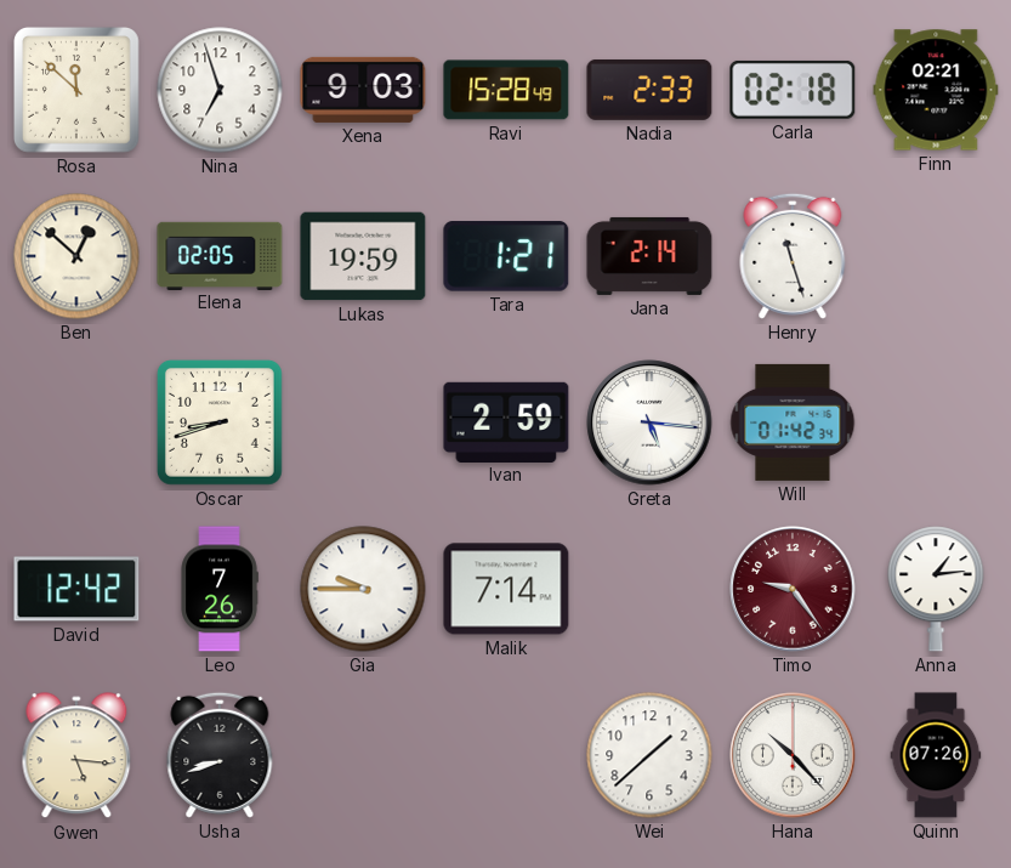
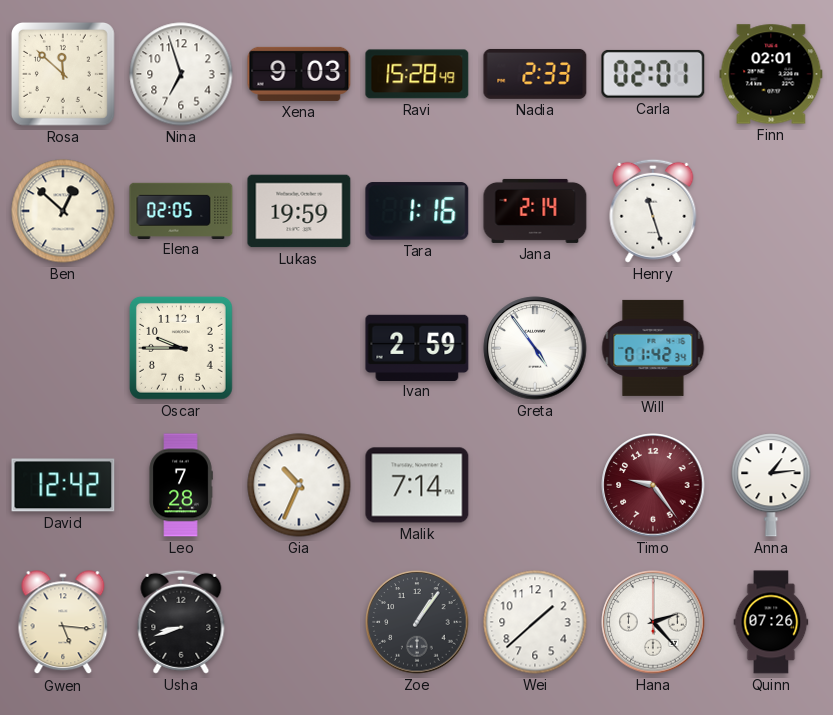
Carla: 02:18 -> 02:01
Finn: 02:21 -> 02:01
Tara: 1:21 -> 1:16
Oscar: 8:42 -> 9:45
Greta: 5:16 -> 4:54
Leo: 7:26 -> 7:28
Gia: 9:45 -> 10:34
Zoe: none -> 1:06
Hana: 10:23 -> 2:23
